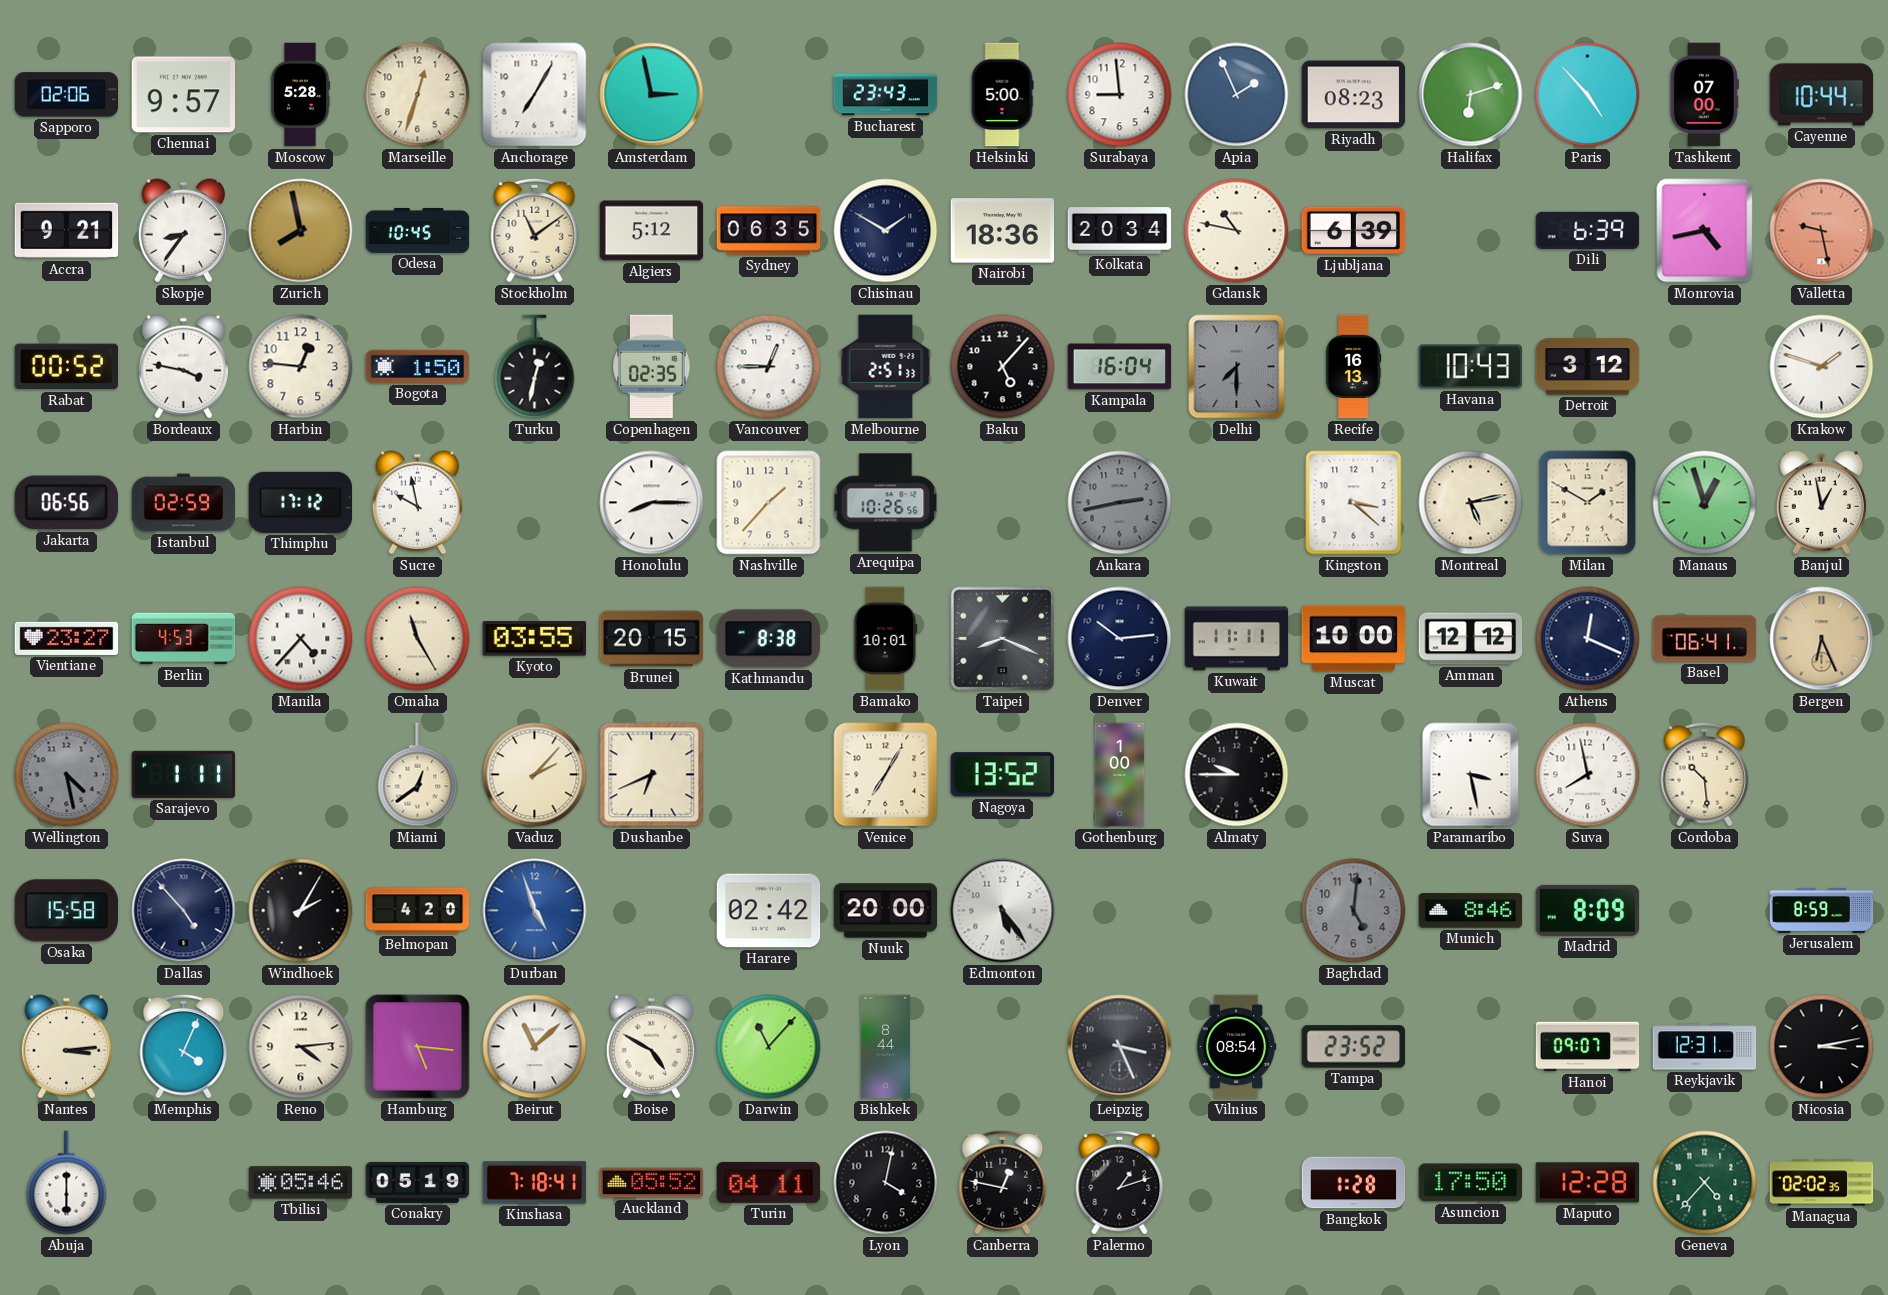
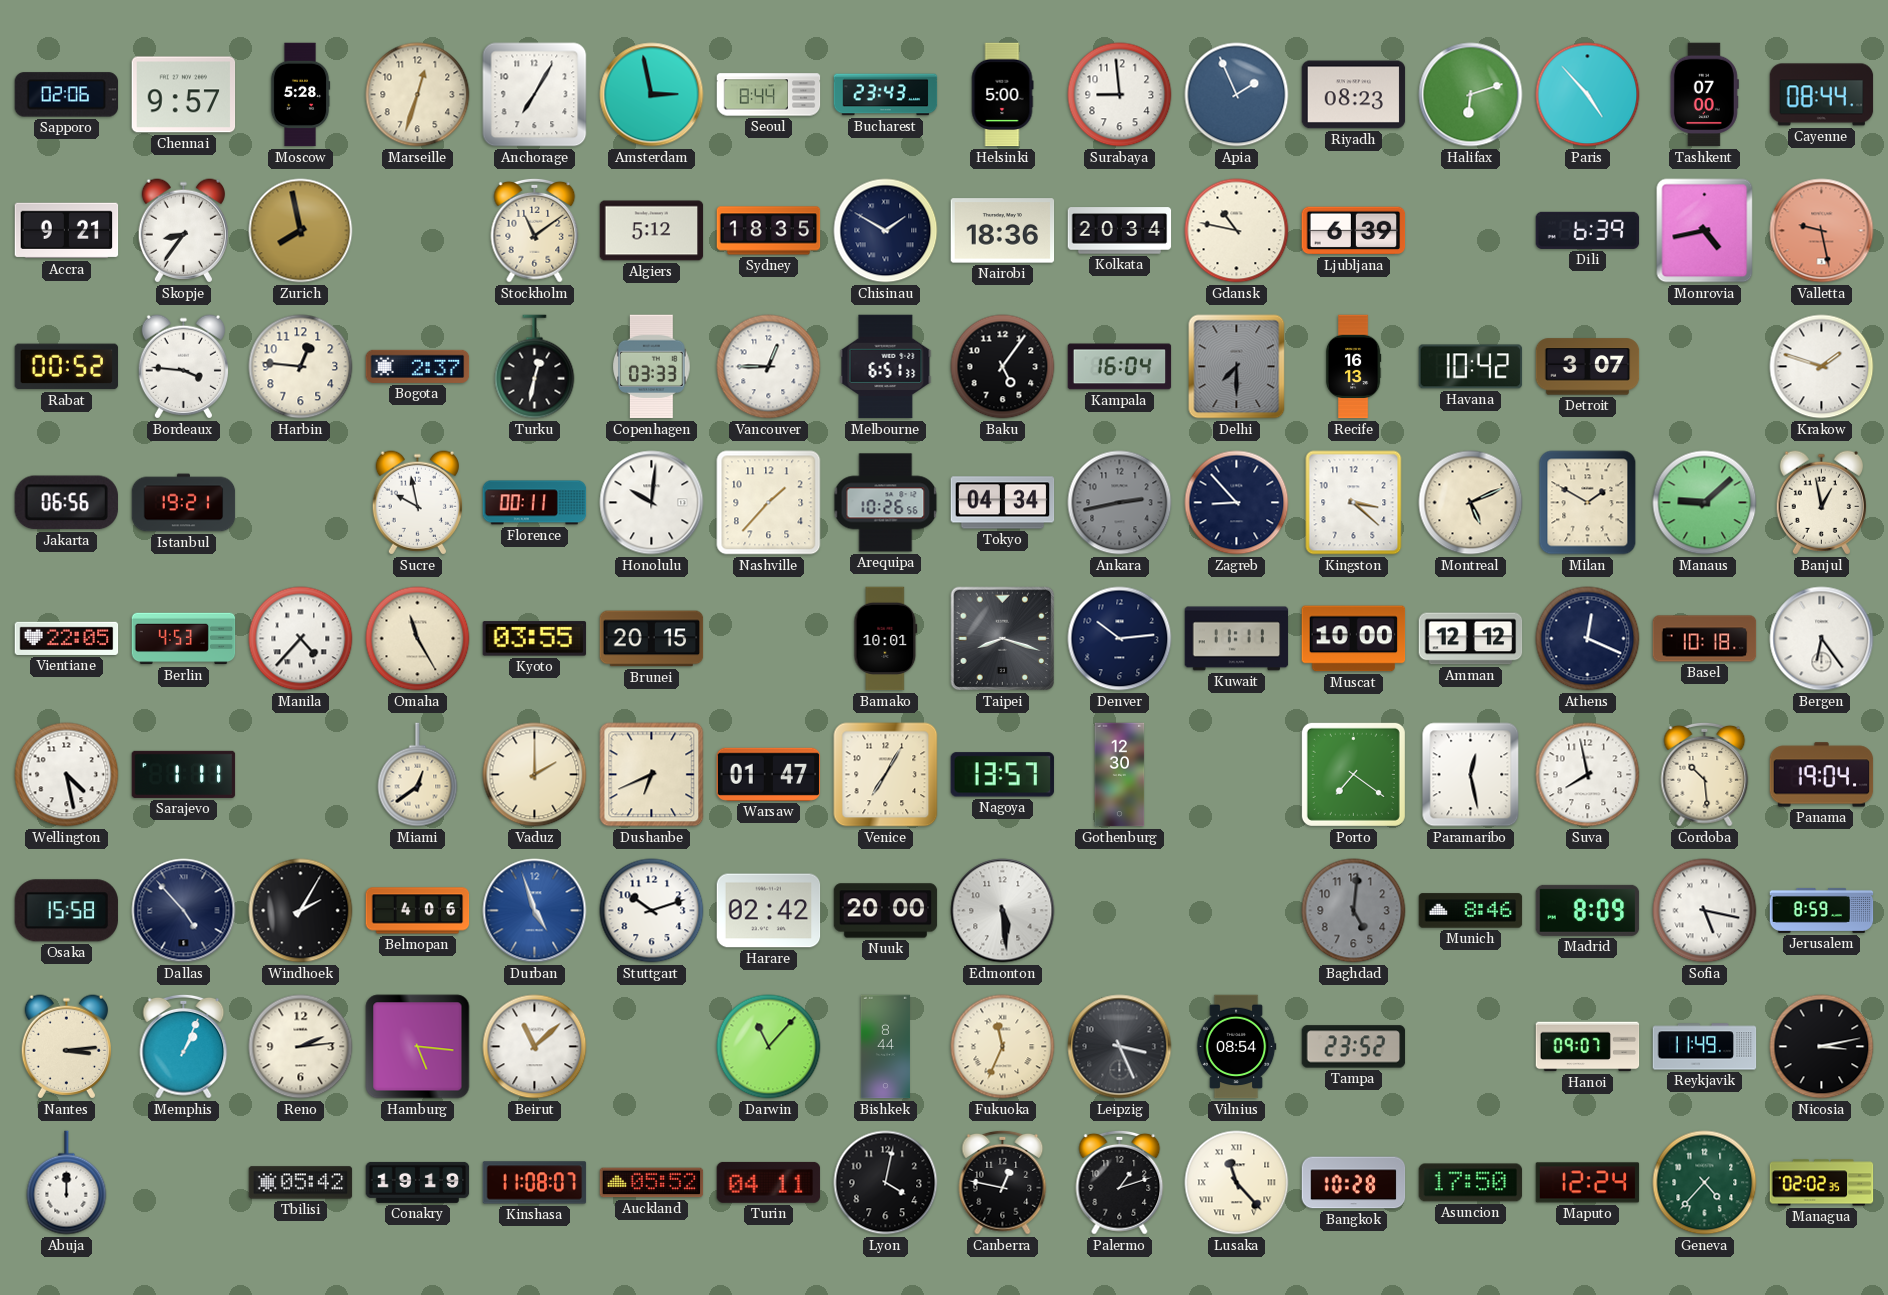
Seoul: none -> 8:44
Cayenne: 10:44 -> 08:44
Odesa: 10:45 -> none
Sydney: 06:35 -> 18:35
Bordeaux: 3:47 -> 3:46
Bogota: 1:50 -> 2:37
Copenhagen: 02:35 -> 03:33
Melbourne: 2:51 -> 6:51
Baku: 5:07 -> 5:06
Havana: 10:43 -> 10:42
Detroit: 3:12 -> 3:07
Istanbul: 02:59 -> 19:21
Thimphu: 17:12 -> none
Florence: none -> 00:11
Honolulu: 8:15 -> 10:01
Tokyo: none -> 04:34
Zagreb: none -> 8:53
Montreal: 5:13 -> 5:11
Manaus: 12:57 -> 9:08
Vientiane: 23:27 -> 22:05
Kathmandu: 8:38 -> none
Taipei: 8:19 -> 8:18
Basel: 06:41 -> 10:18
Bergen: 6:26 -> 6:24
Bergen dial: champagne -> white
Wellington dial: grey -> white
Vaduz: 2:07 -> 2:00
Warsaw: none -> 01:47
Nagoya: 13:52 -> 13:57
Gothenburg: 1:00 -> 12:30
Almaty: 9:45 -> none
Porto: none -> 7:21
Paramaribo: 3:28 -> 12:28
Panama: none -> 19:04
Belmopan: 4:20 -> 4:06
Stuttgart: none -> 10:12
Edmonton: 5:24 -> 5:29
Sofia: none -> 5:17
Memphis: 4:04 -> 1:04
Reno: 4:14 -> 2:14
Boise: 4:50 -> none
Fukuoka: none -> 11:34
Reykjavik: 12:31 -> 11:49
Abuja: 6:00 -> 12:00
Tbilisi: 05:46 -> 05:42
Conakry: 05:19 -> 19:19
Kinshasa: 7:18 -> 11:08
Lusaka: none -> 11:23
Bangkok: 1:28 -> 10:28
Maputo: 12:28 -> 12:24
